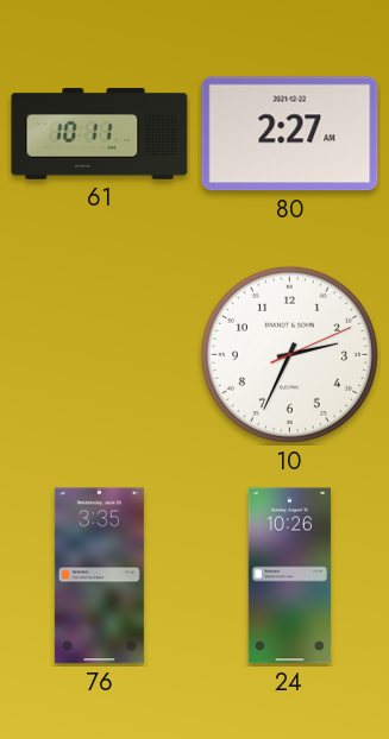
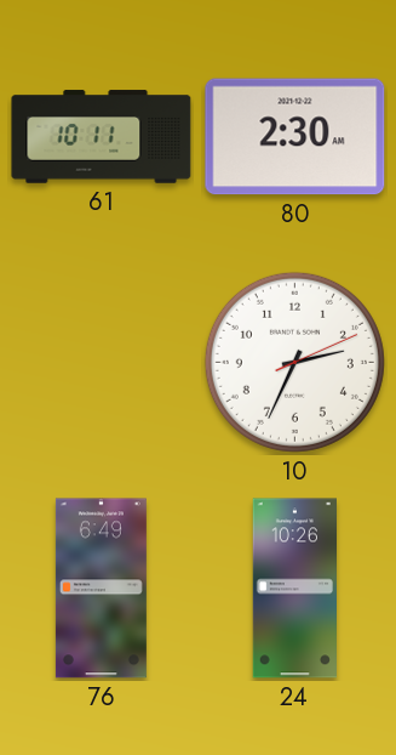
80: 2:27 -> 2:30
76: 3:35 -> 6:49
